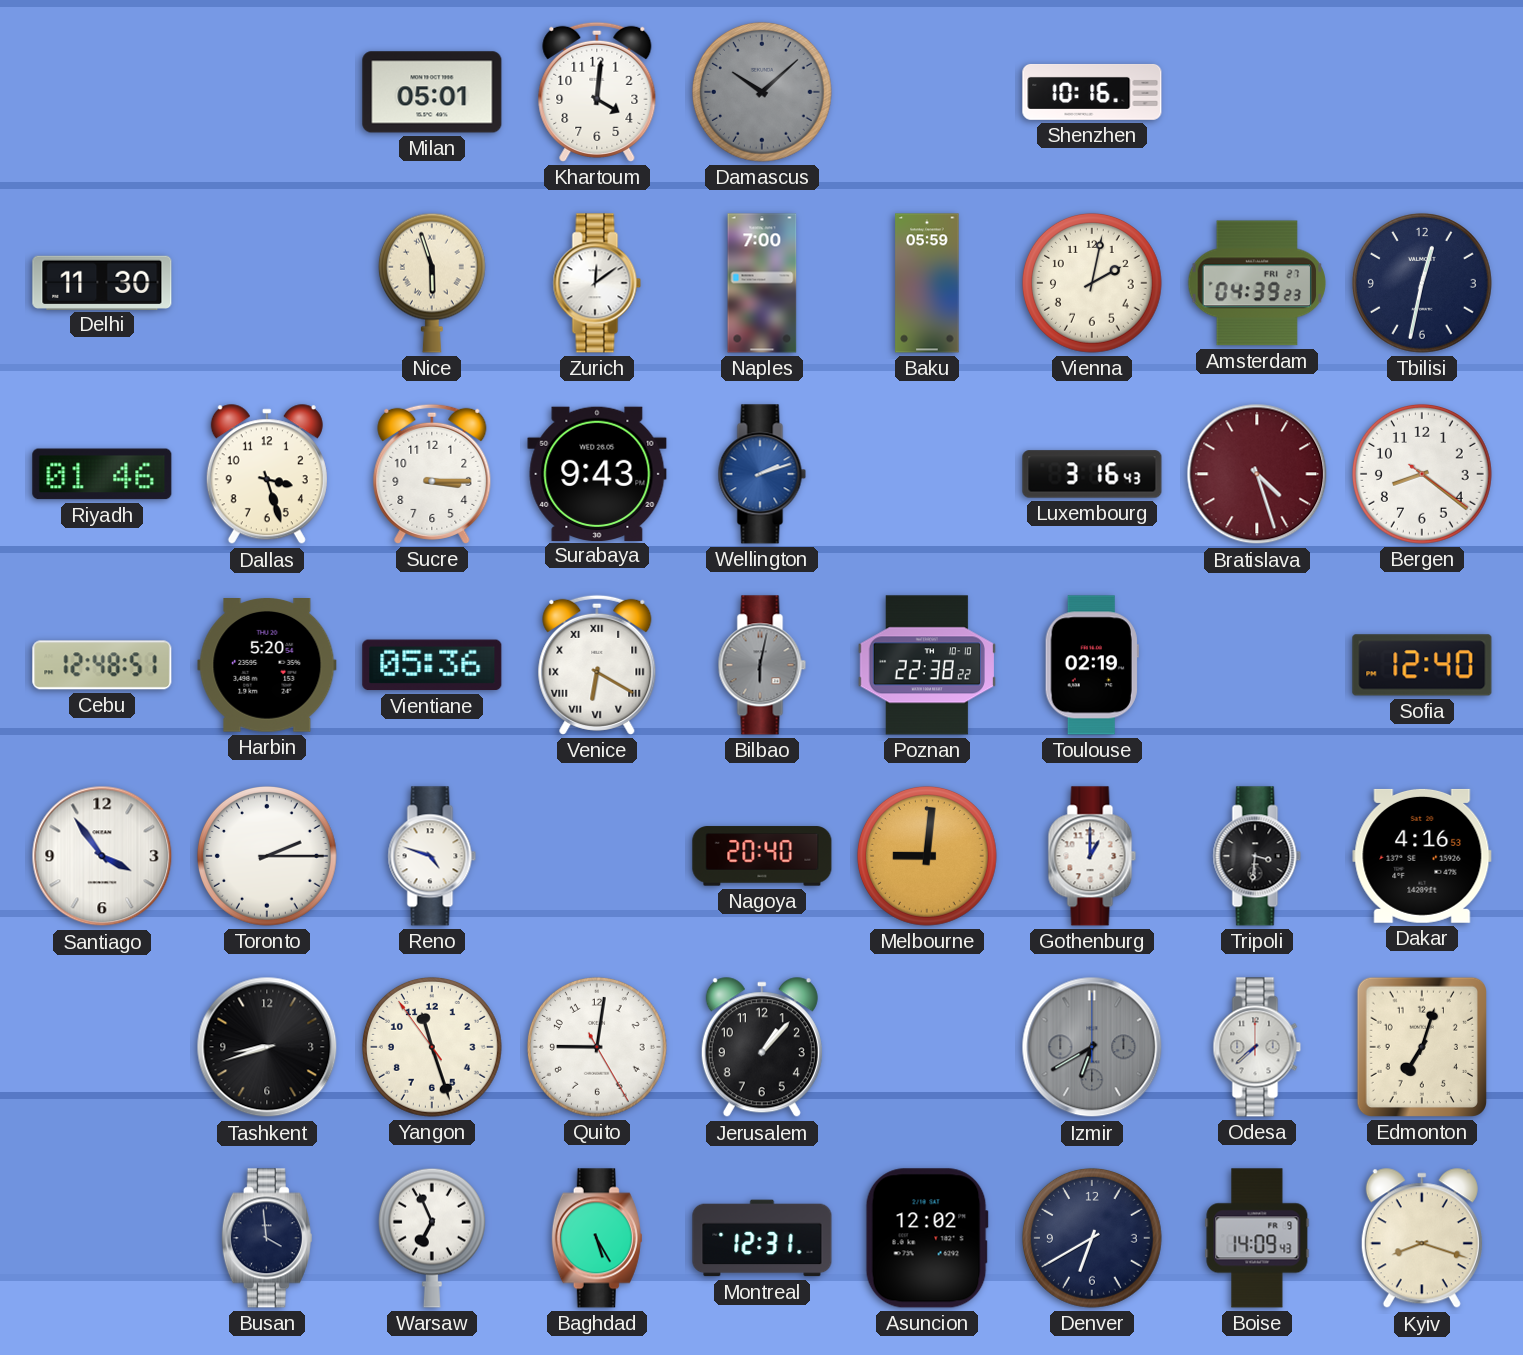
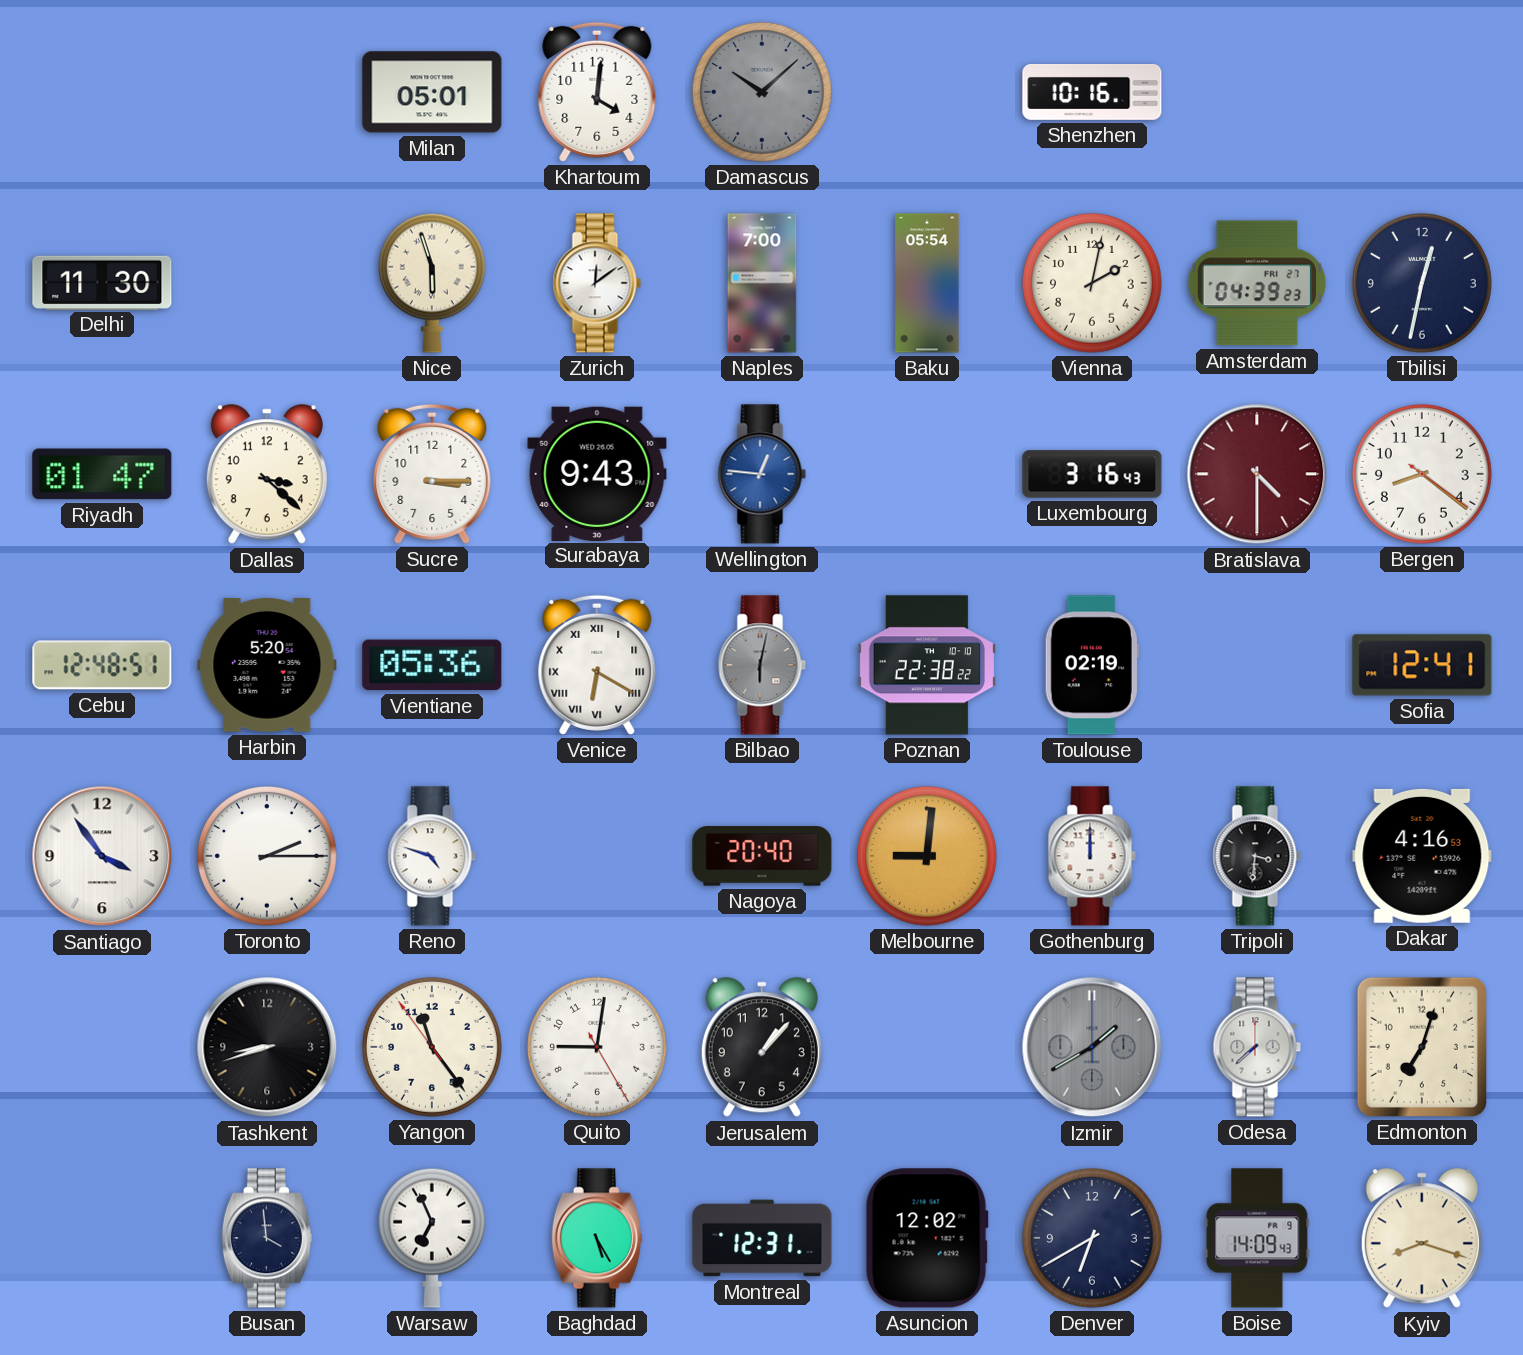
Baku: 05:59 -> 05:54
Riyadh: 01:46 -> 01:47
Dallas: 3:27 -> 3:22
Wellington: 2:12 -> 12:46
Bratislava: 4:27 -> 4:30
Sofia: 12:40 -> 12:41
Gothenburg: 1:00 -> 12:00
Yangon: 11:26 -> 11:23
Izmir: 6:40 -> 1:40
